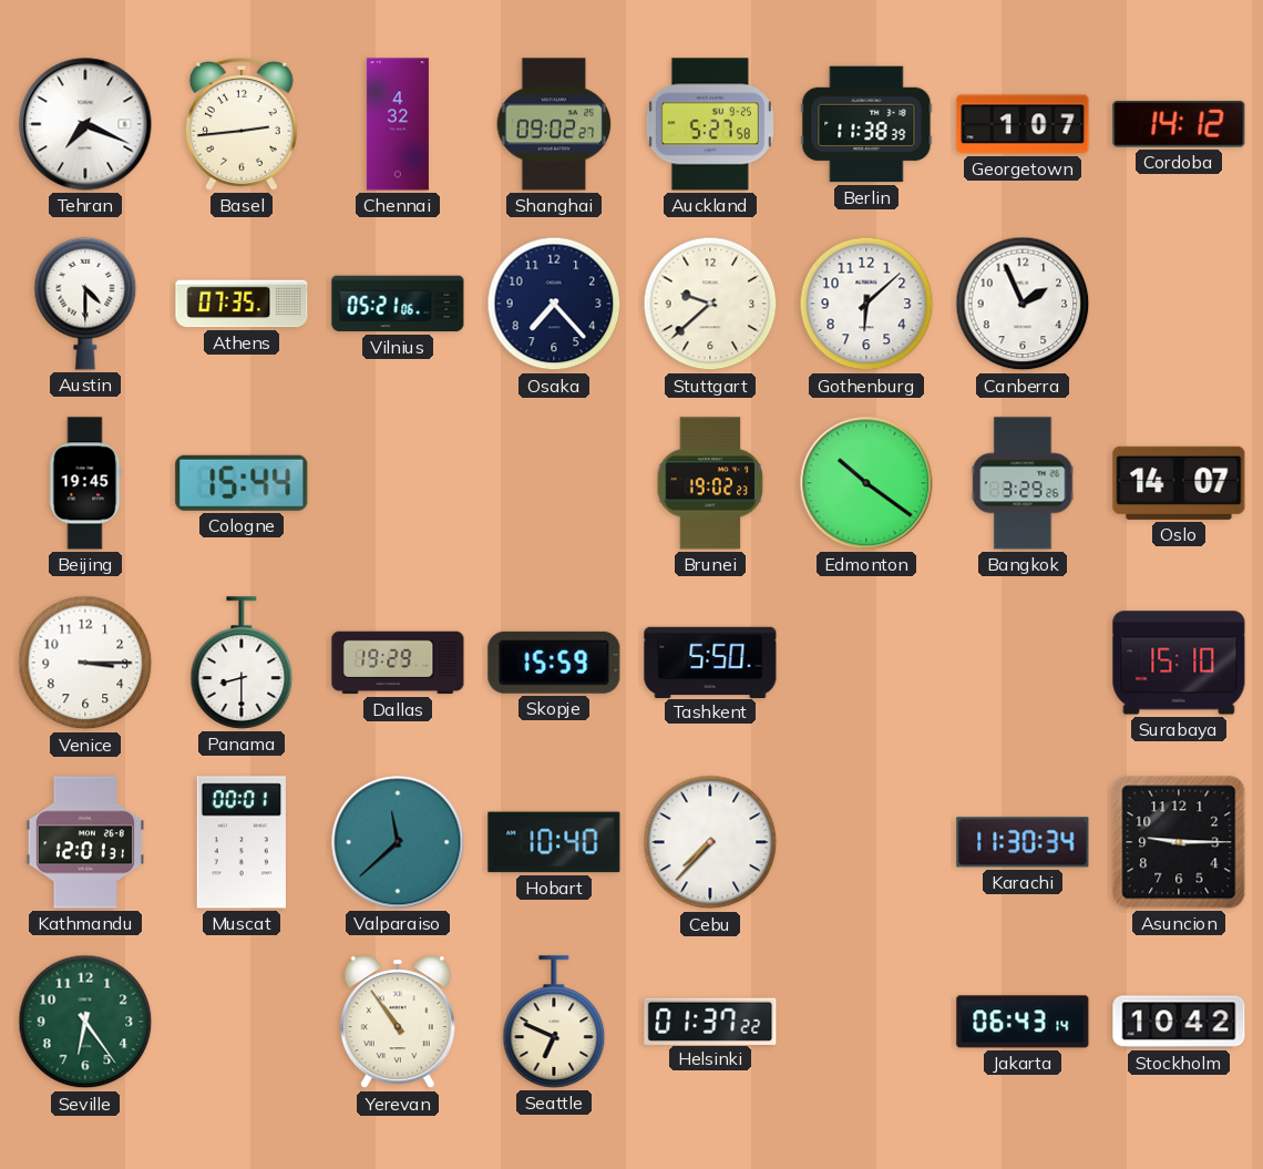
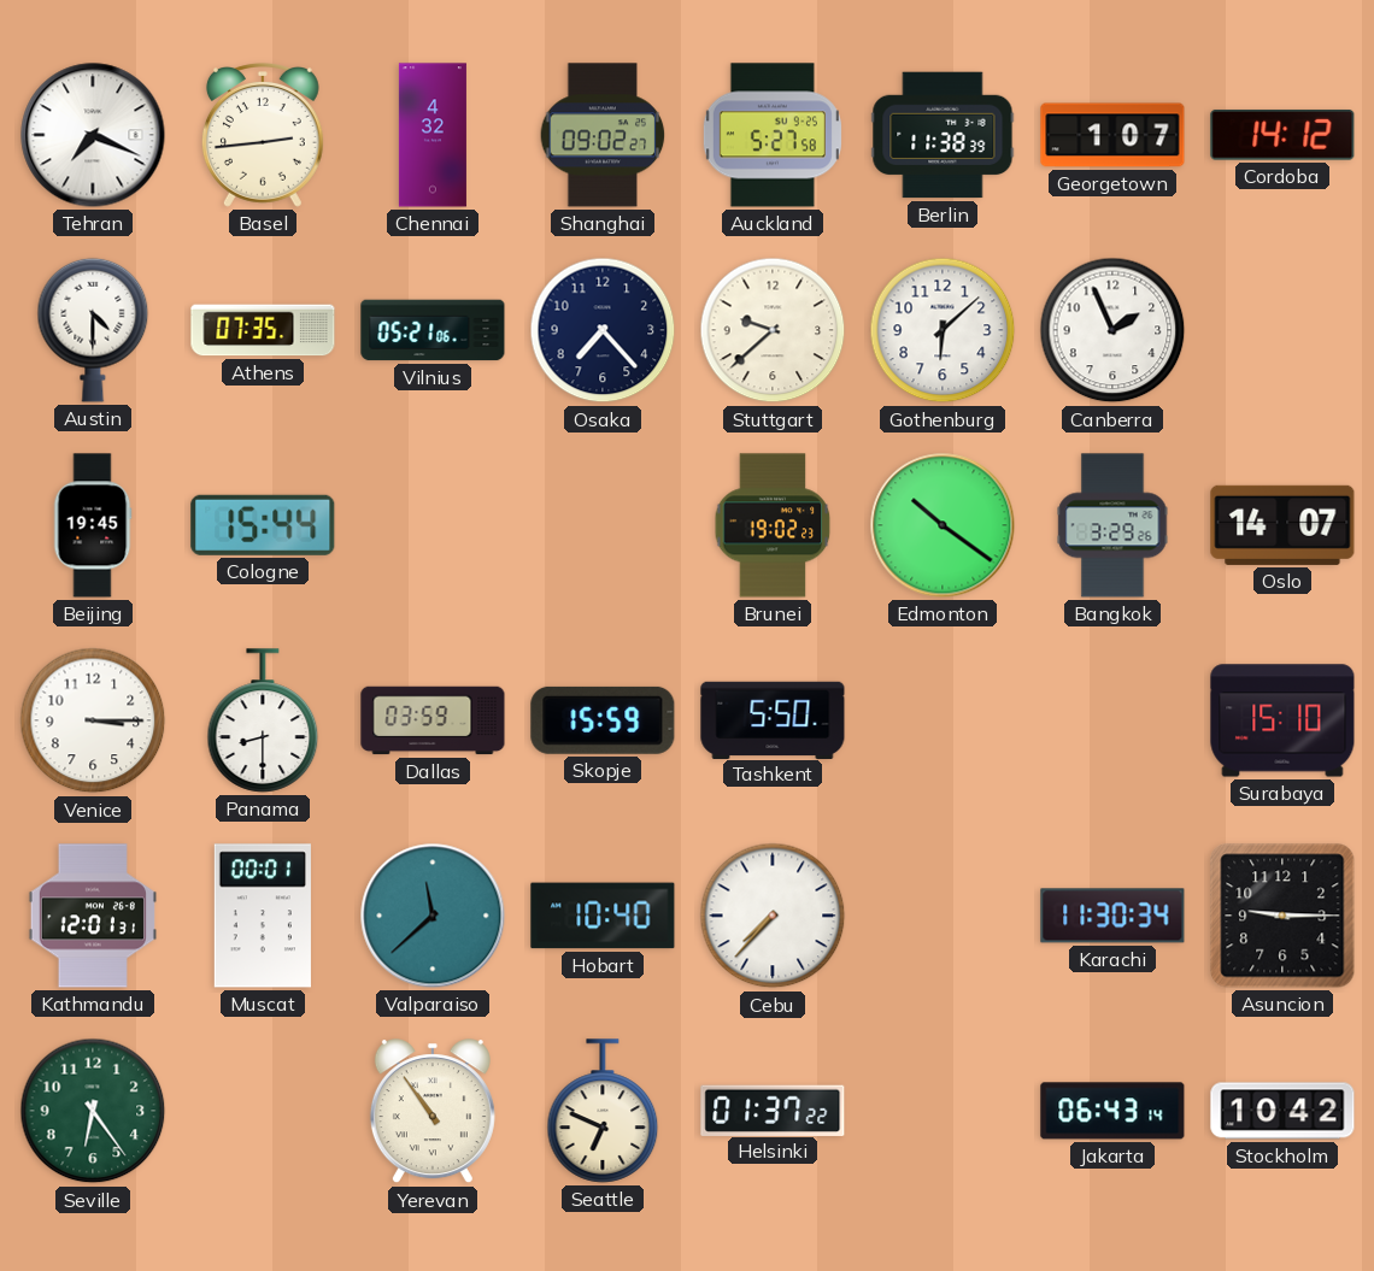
Dallas: 19:29 -> 03:59
